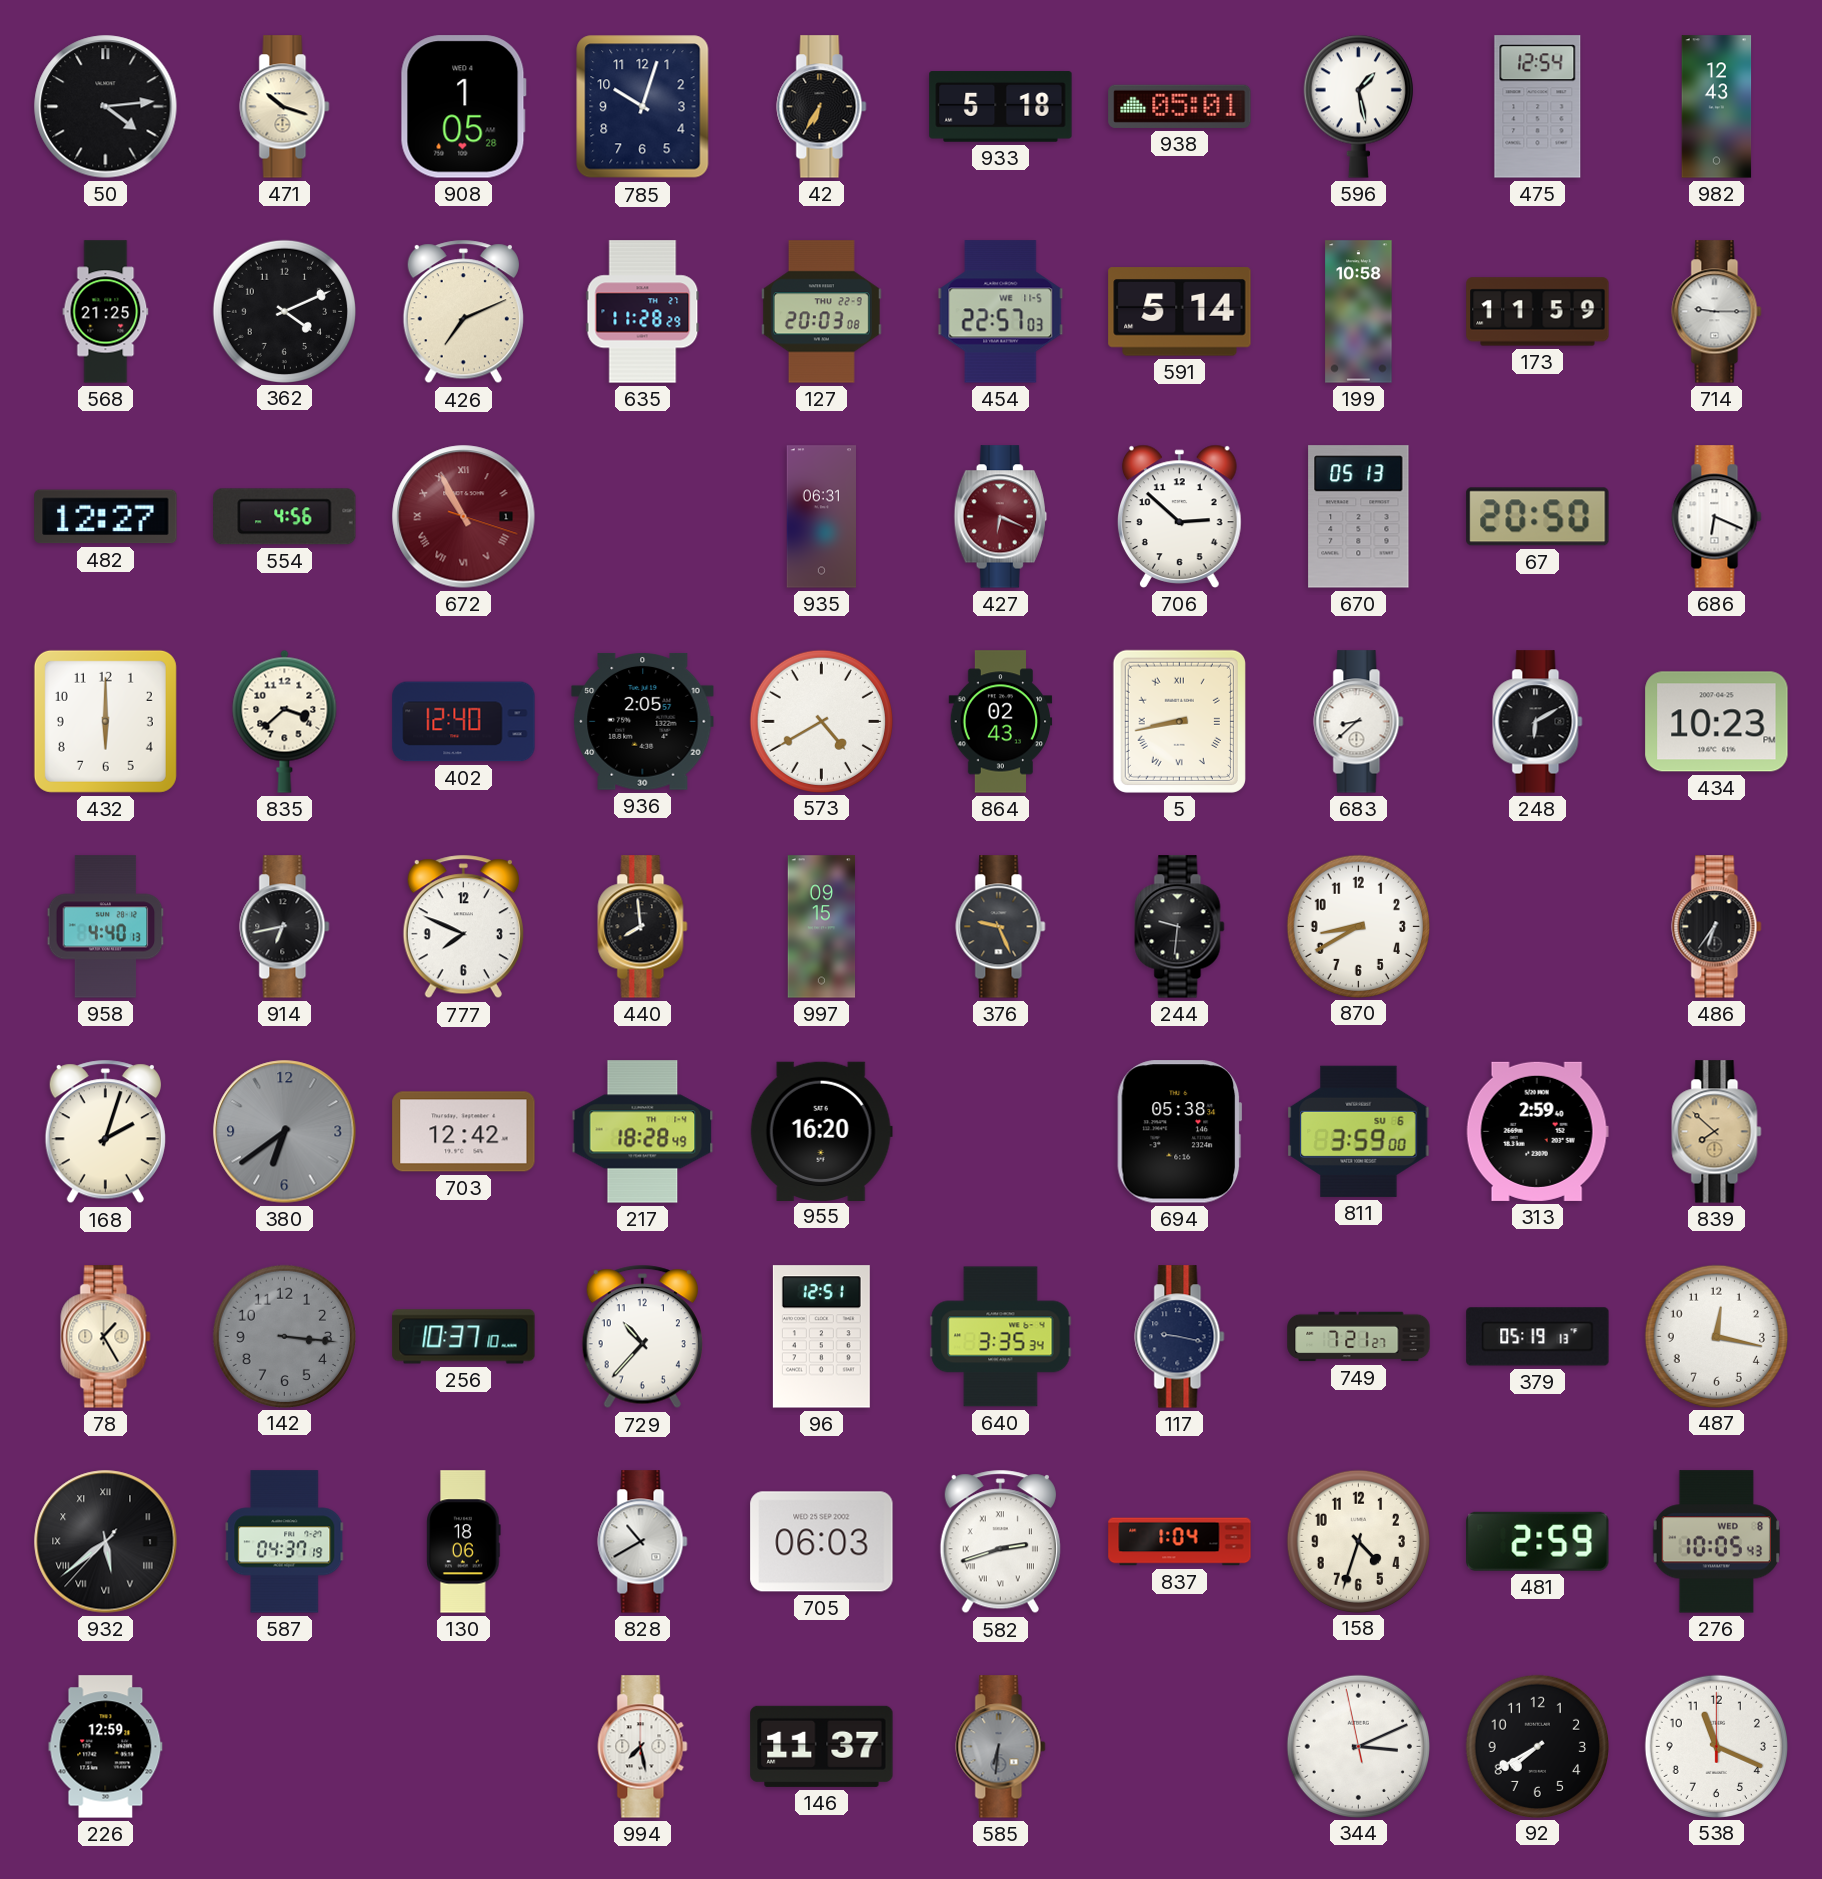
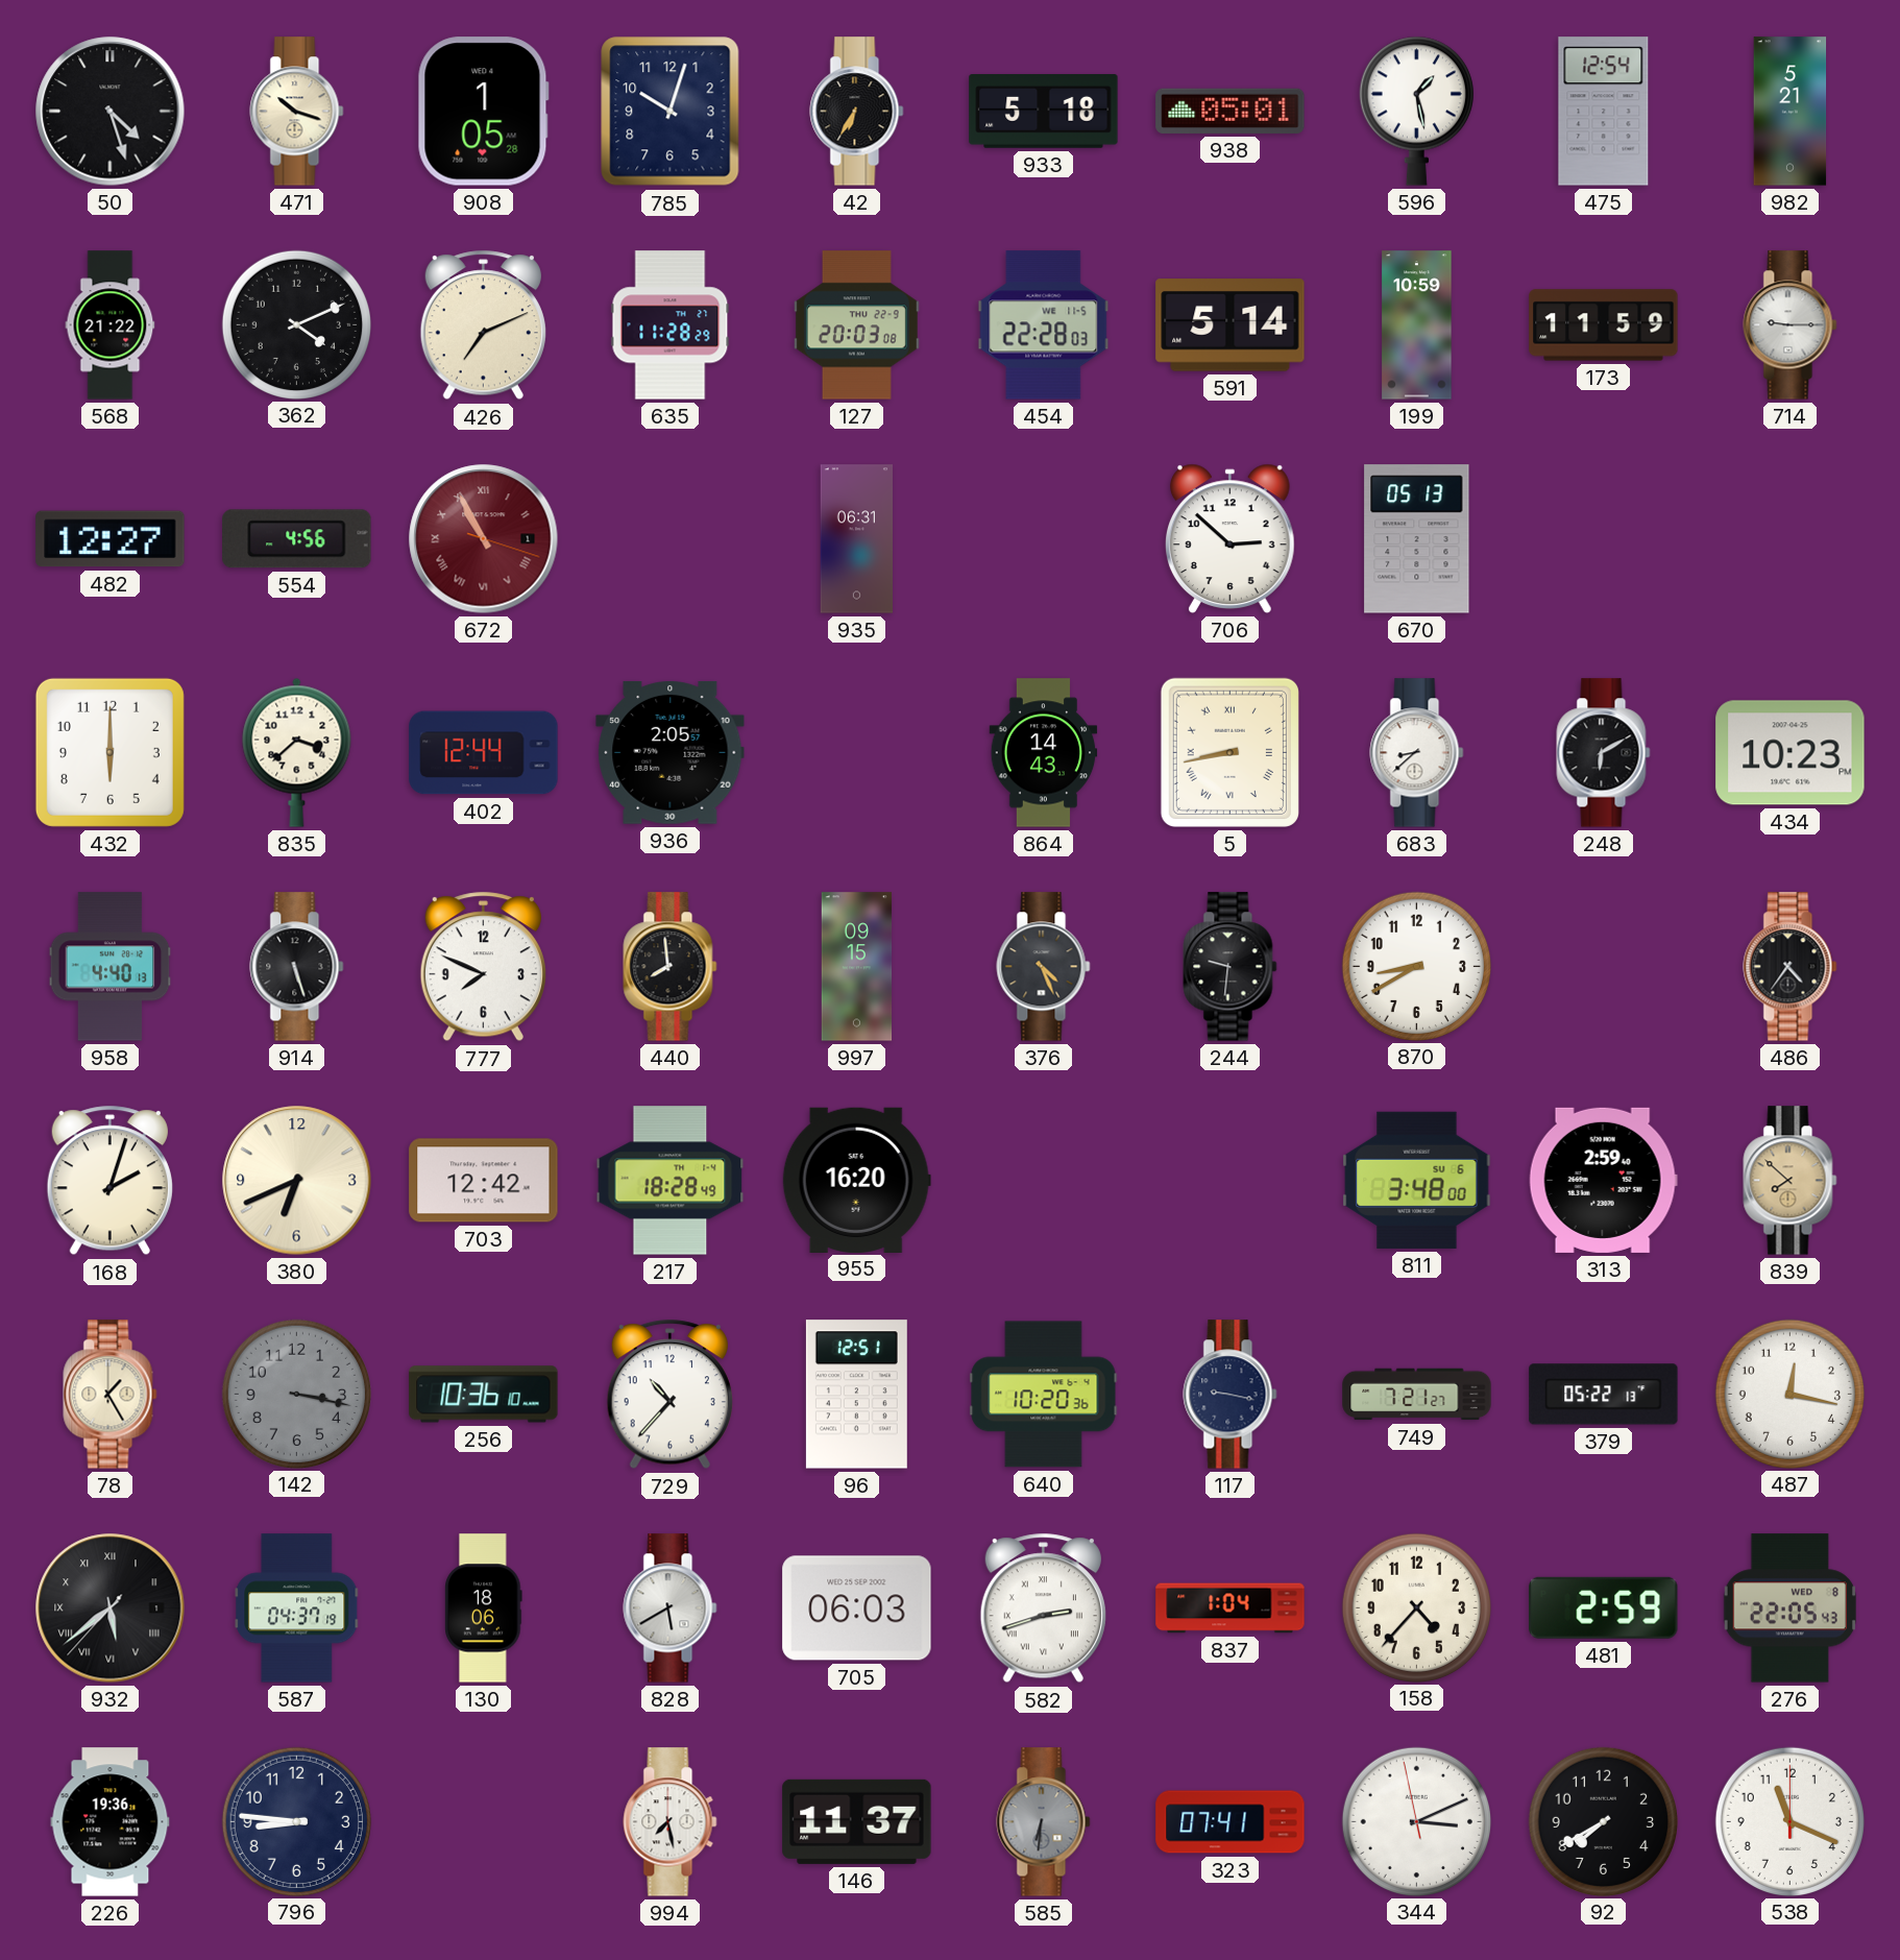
50: 4:14 -> 4:27
982: 12:43 -> 5:21
568: 21:25 -> 21:22
454: 22:57 -> 22:28
199: 10:58 -> 10:59
427: 6:19 -> none
67: 20:50 -> none
686: 6:19 -> none
402: 12:40 -> 12:44
573: 4:40 -> none
864: 02:43 -> 14:43
914: 6:43 -> 5:27
376: 9:26 -> 4:26
486: 6:36 -> 4:36
380: 6:39 -> 6:41
380 dial: grey -> cream
694: 05:38 -> none
811: 3:59 -> 3:48
142: 3:16 -> 3:17
256: 10:37 -> 10:36
640: 3:35 -> 10:20
379: 05:19 -> 05:22
828: 10:40 -> 5:40
158: 4:33 -> 4:37
276: 10:05 -> 22:05
226: 12:59 -> 19:36
796: none -> 8:46
323: none -> 07:41
